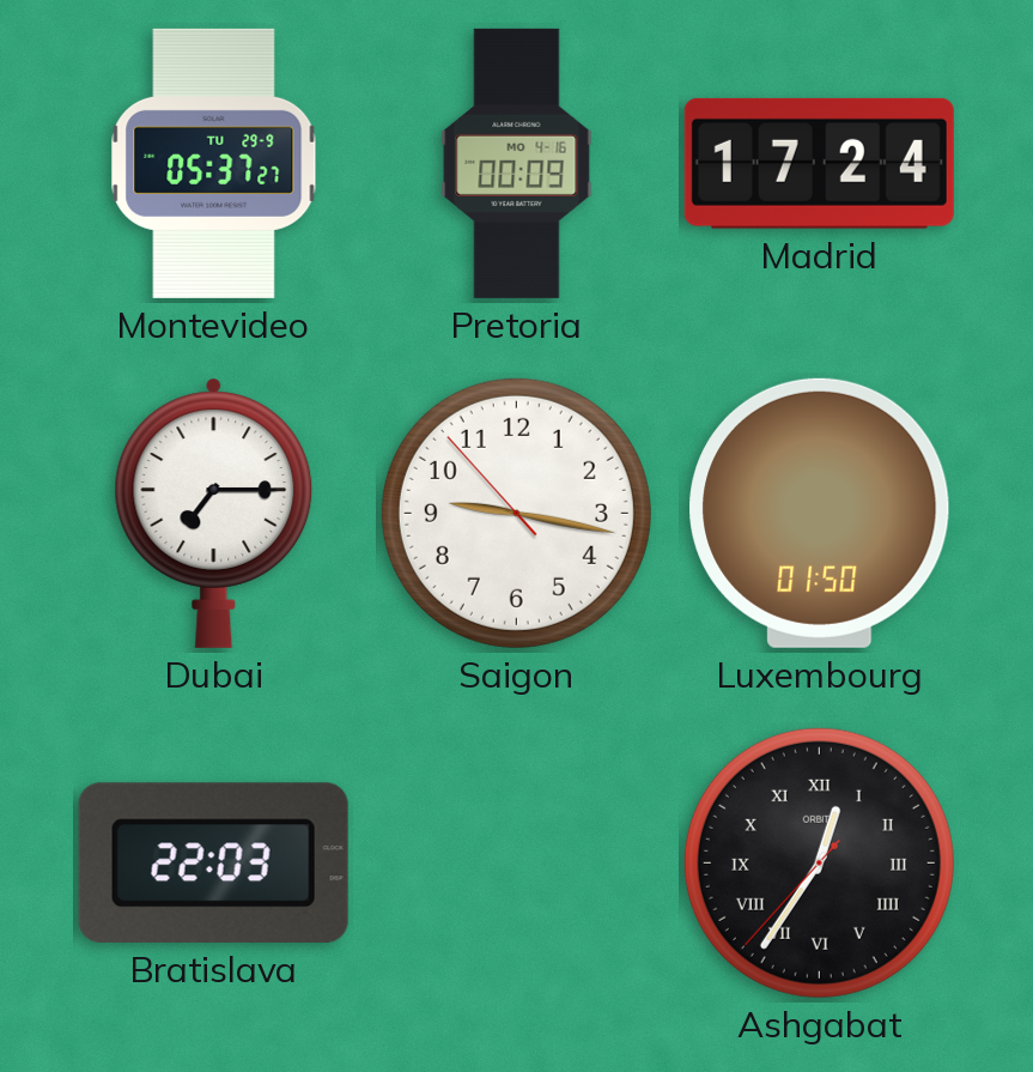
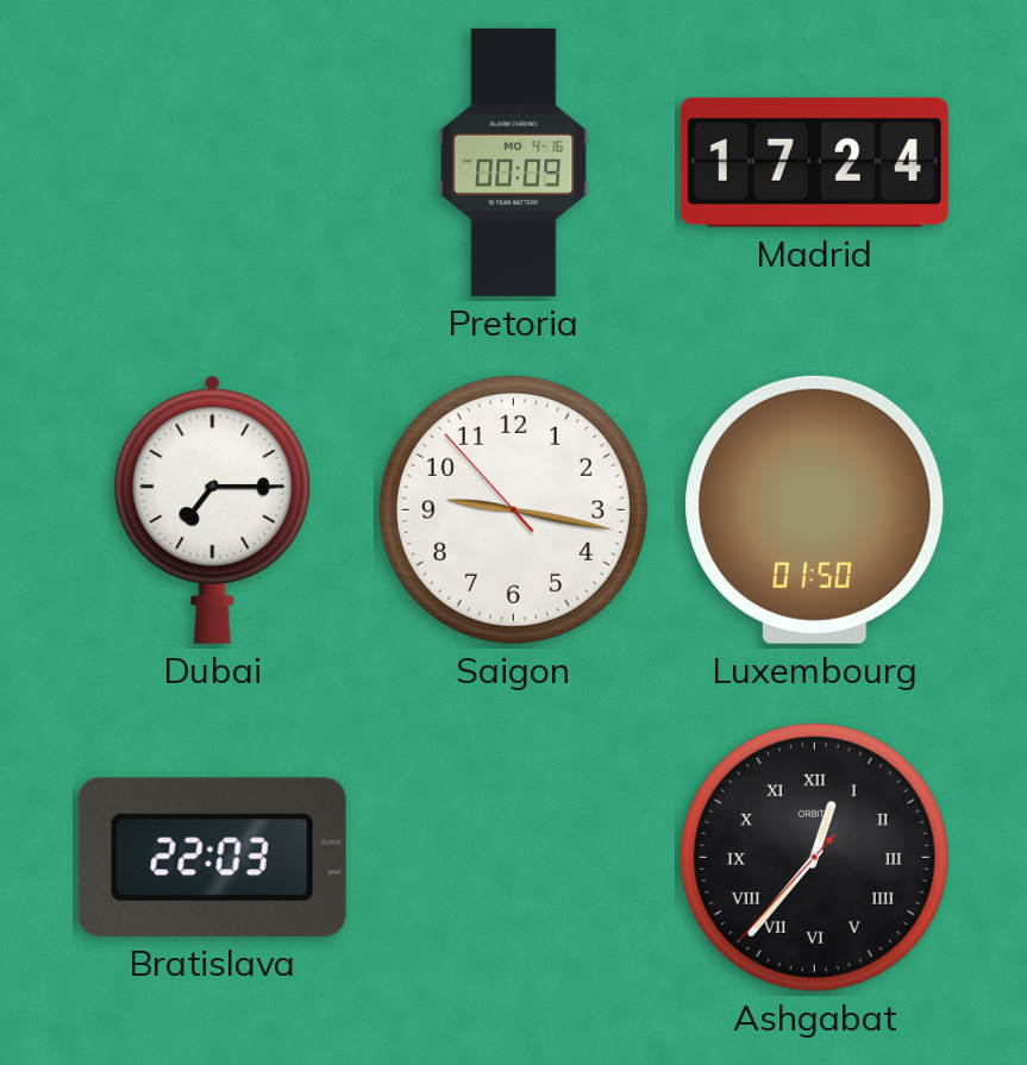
Montevideo: 05:37 -> none
Ashgabat: 12:35 -> 12:36
